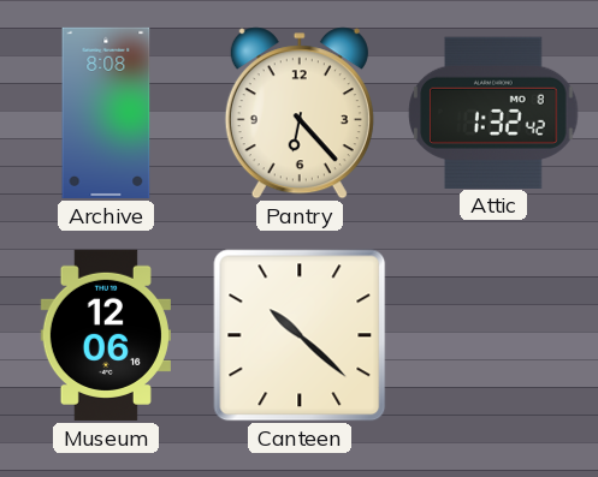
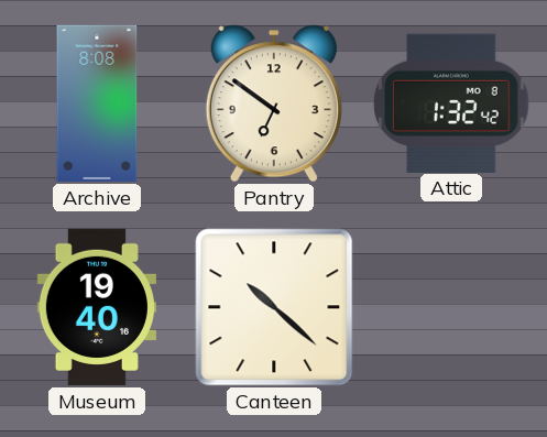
Pantry: 6:23 -> 6:51
Museum: 12:06 -> 19:40
